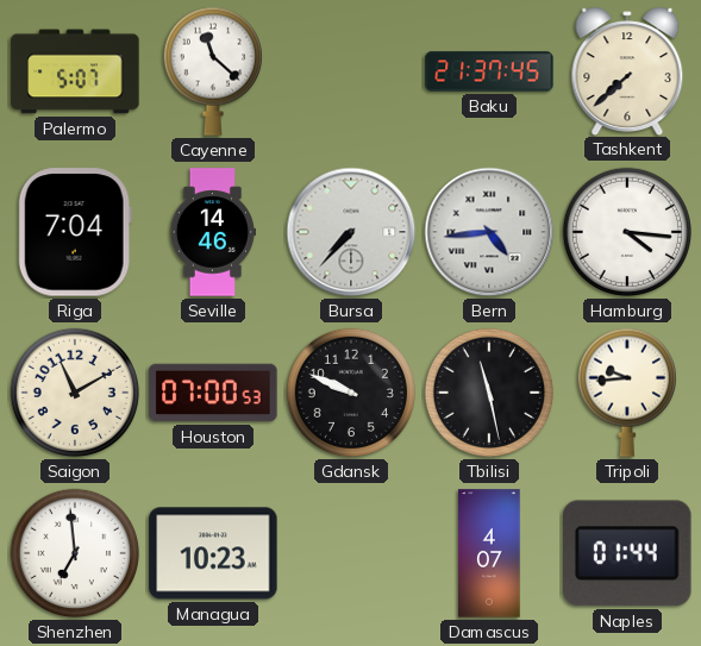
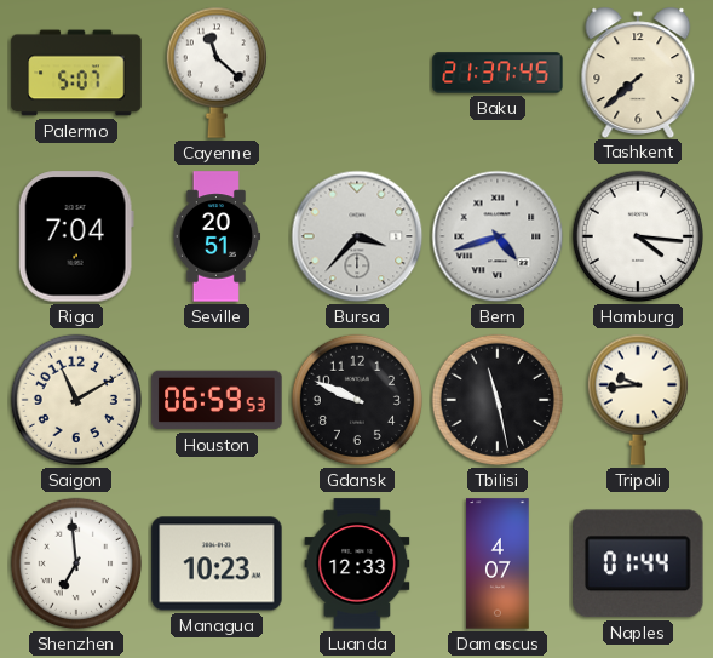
Seville: 14:46 -> 20:51
Bursa: 7:37 -> 3:37
Bern: 4:44 -> 4:42
Houston: 07:00 -> 06:59
Luanda: none -> 12:33
